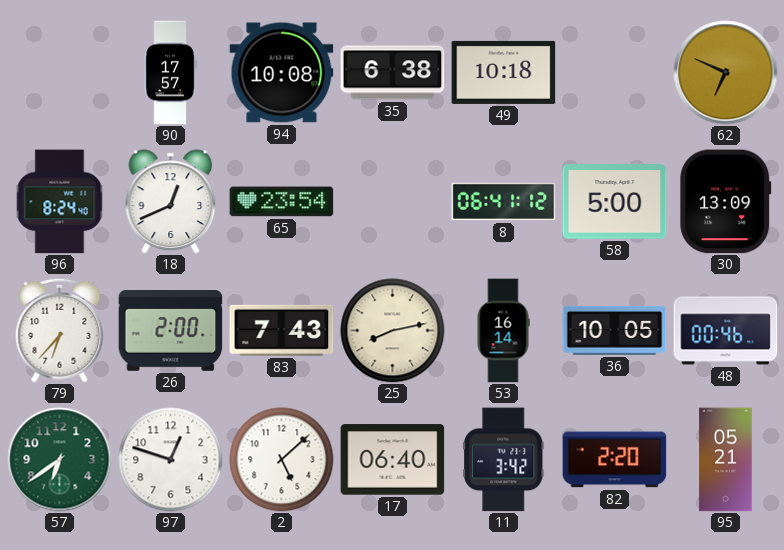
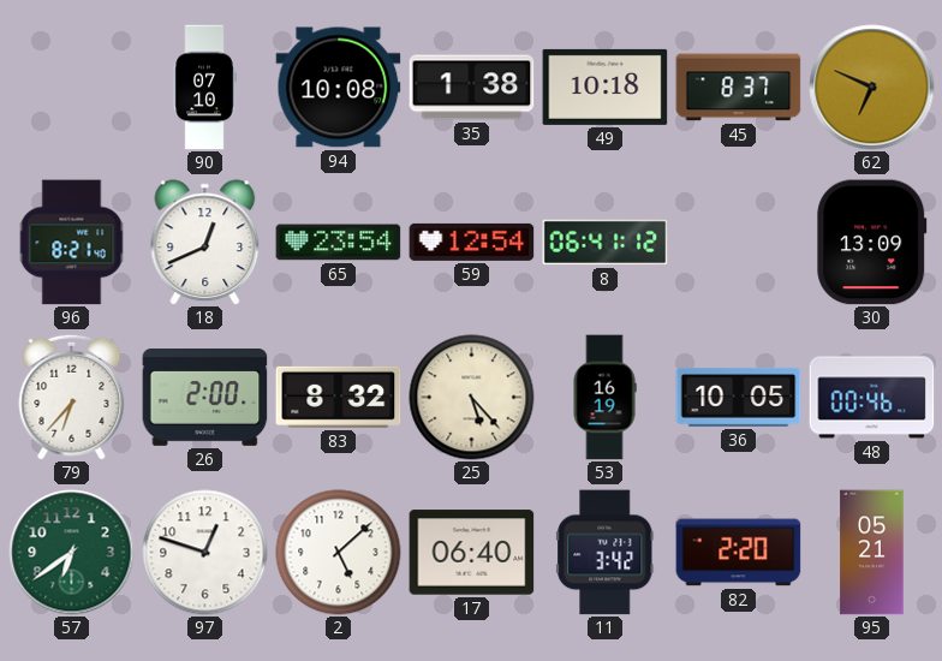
90: 17:57 -> 07:10
35: 6:38 -> 1:38
45: none -> 8:37
96: 8:24 -> 8:21
59: none -> 12:54
58: 5:00 -> none
83: 7:43 -> 8:32
25: 8:13 -> 5:23
53: 16:14 -> 16:19
